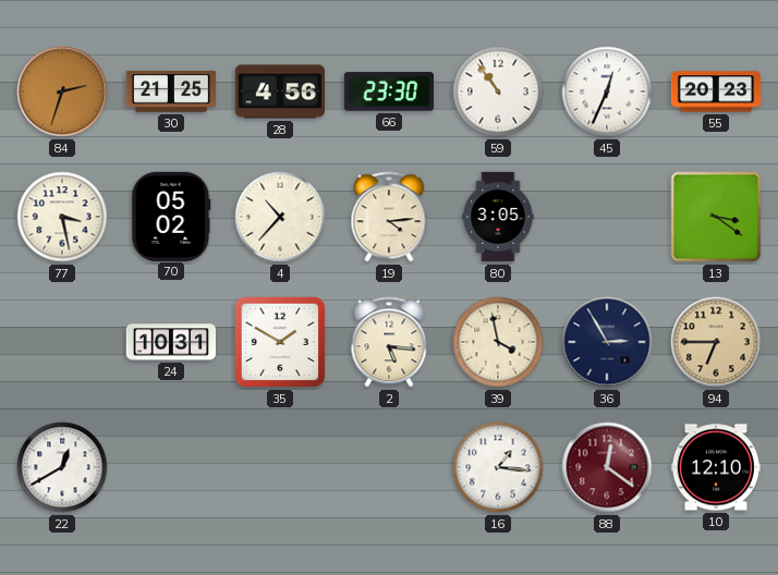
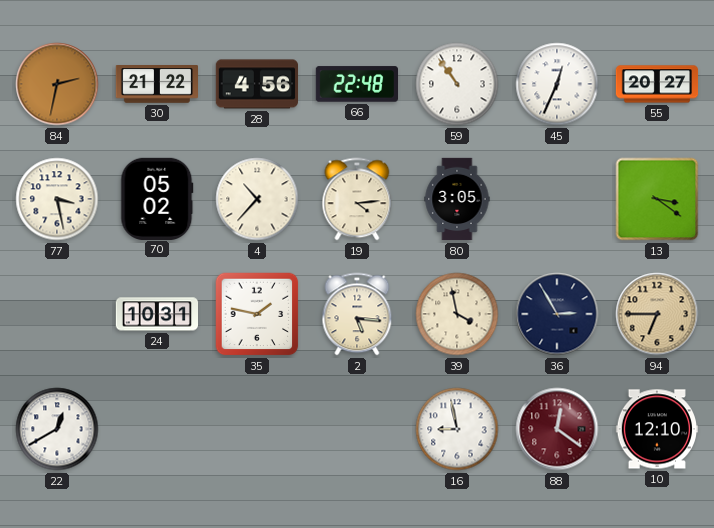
84: 2:33 -> 2:32
30: 21:25 -> 21:22
66: 23:30 -> 22:48
55: 20:23 -> 20:27
35: 1:50 -> 1:47
16: 1:16 -> 8:58
